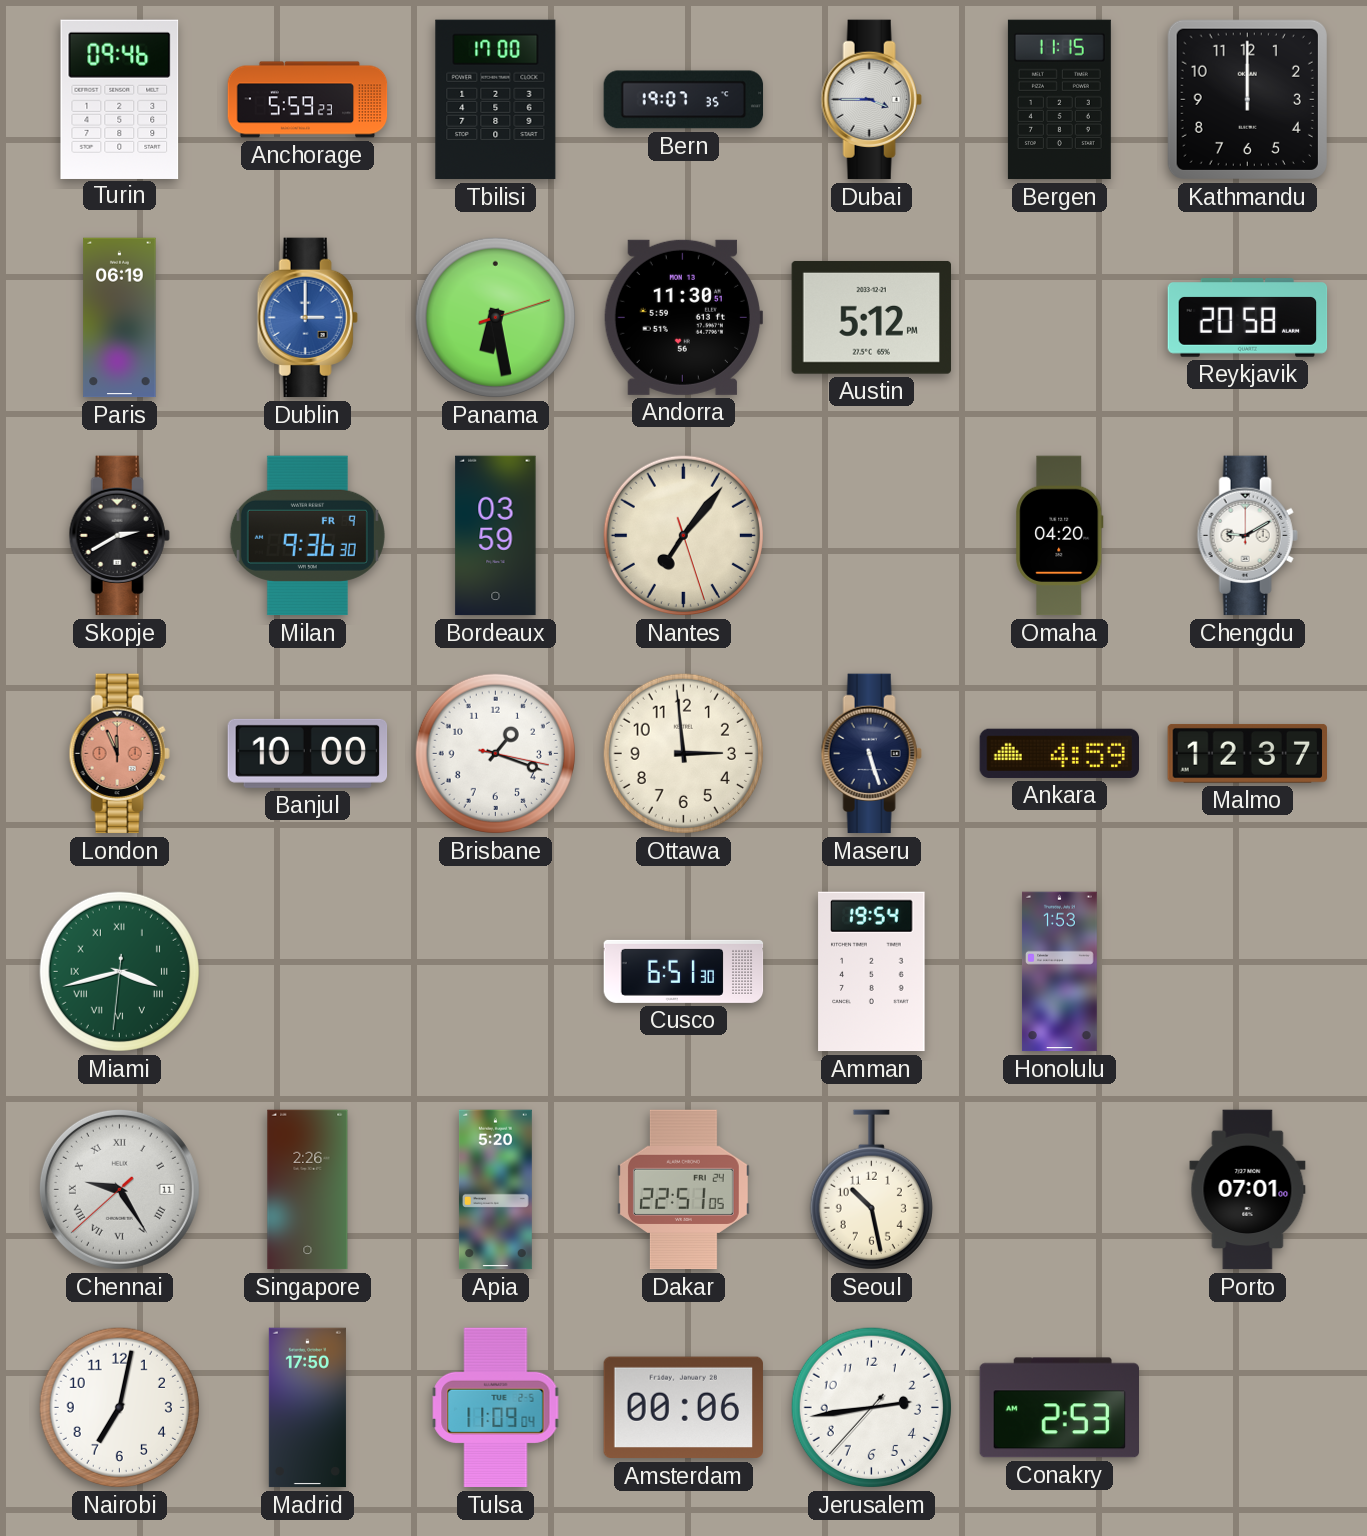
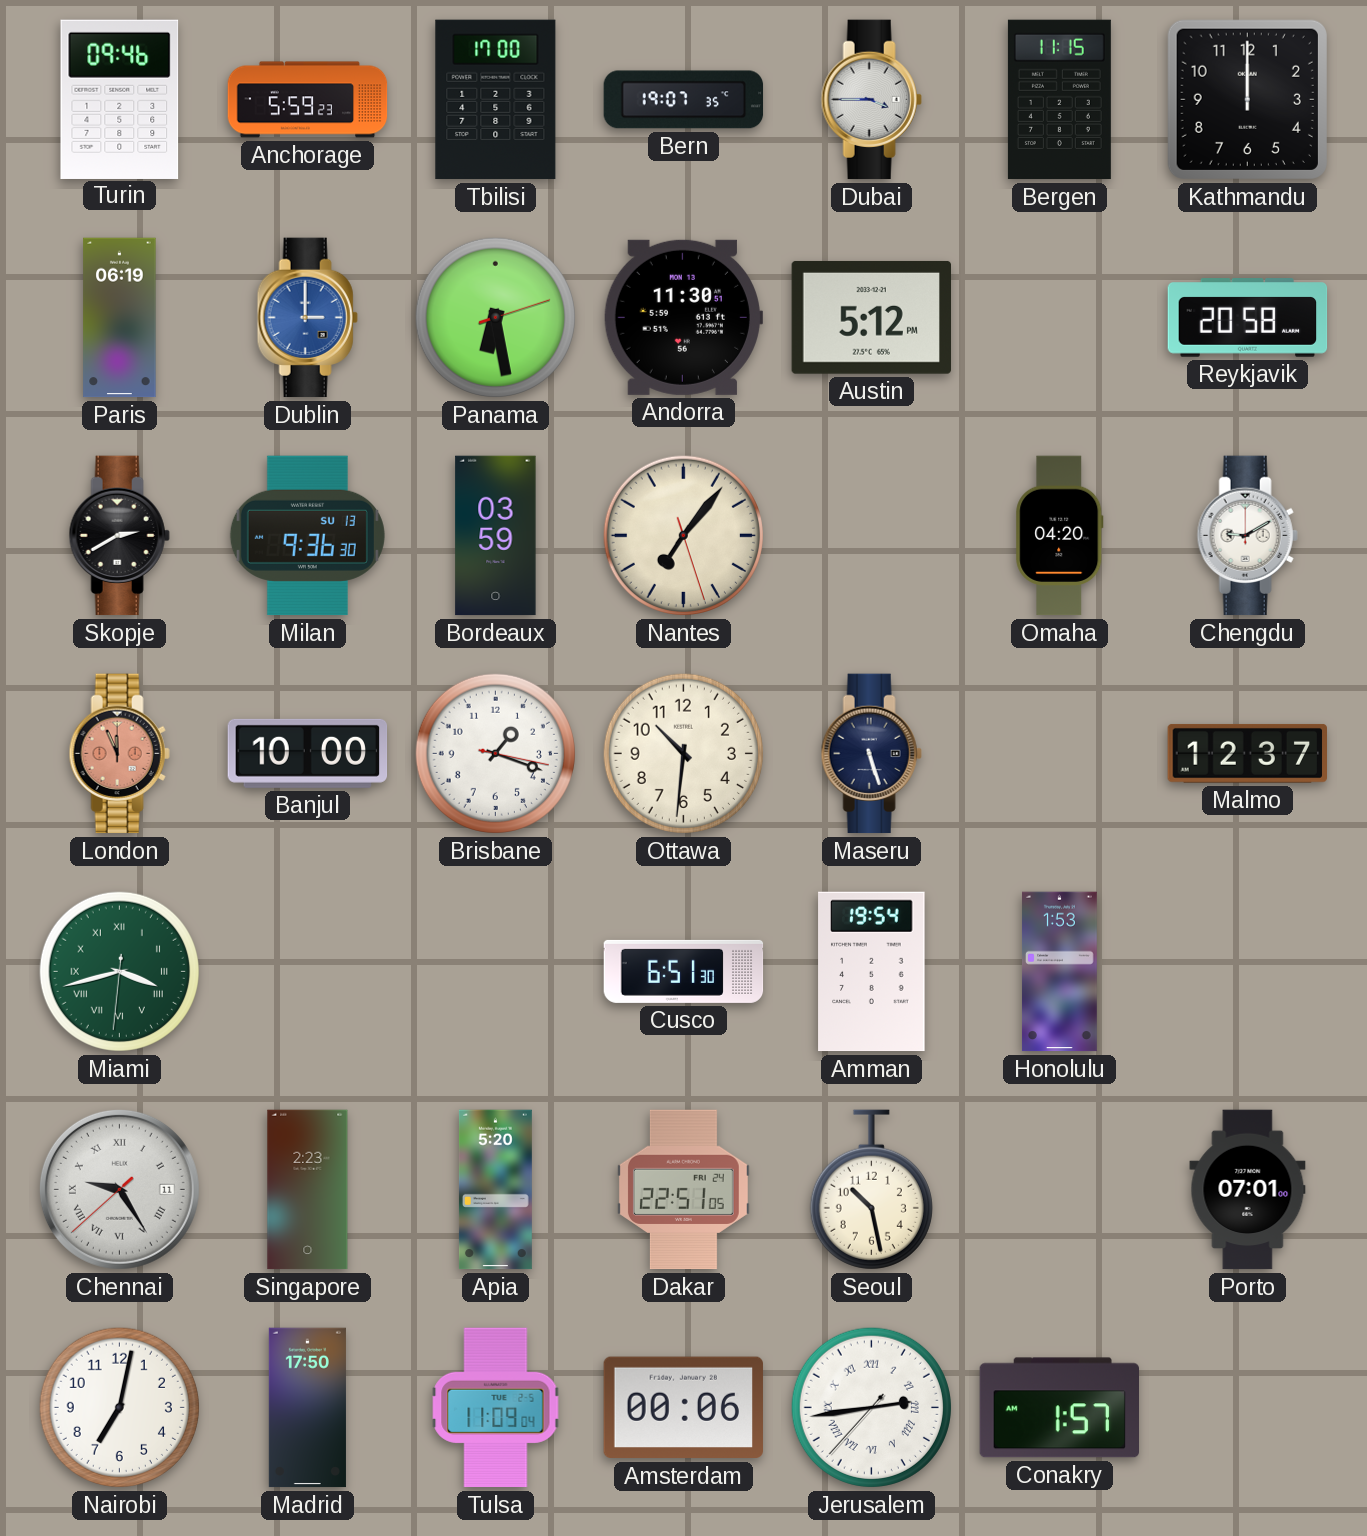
Milan date: FR 9 -> SU 13
Ottawa: 2:59 -> 10:31
Ankara: 4:59 -> none
Singapore: 2:26 -> 2:23
Jerusalem numerals: Arabic -> Roman
Conakry: 2:53 -> 1:57
